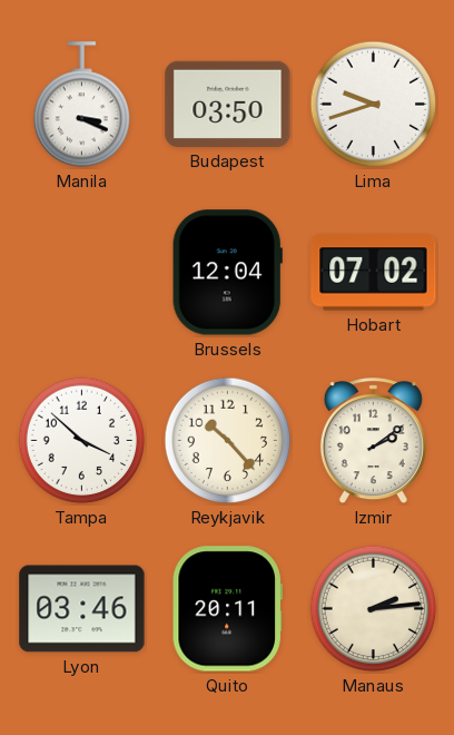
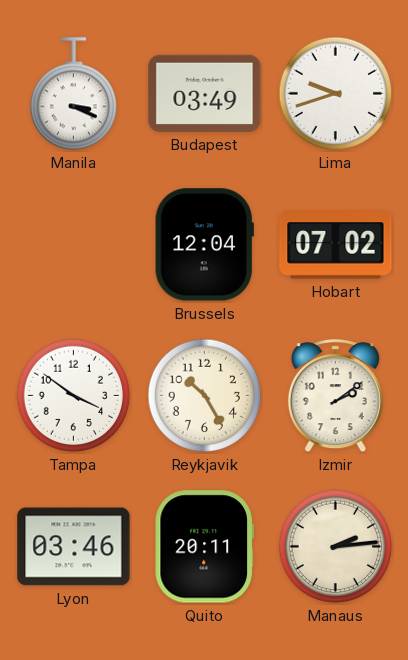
Budapest: 03:50 -> 03:49
Tampa: 3:52 -> 3:51
Reykjavik: 10:23 -> 10:25
